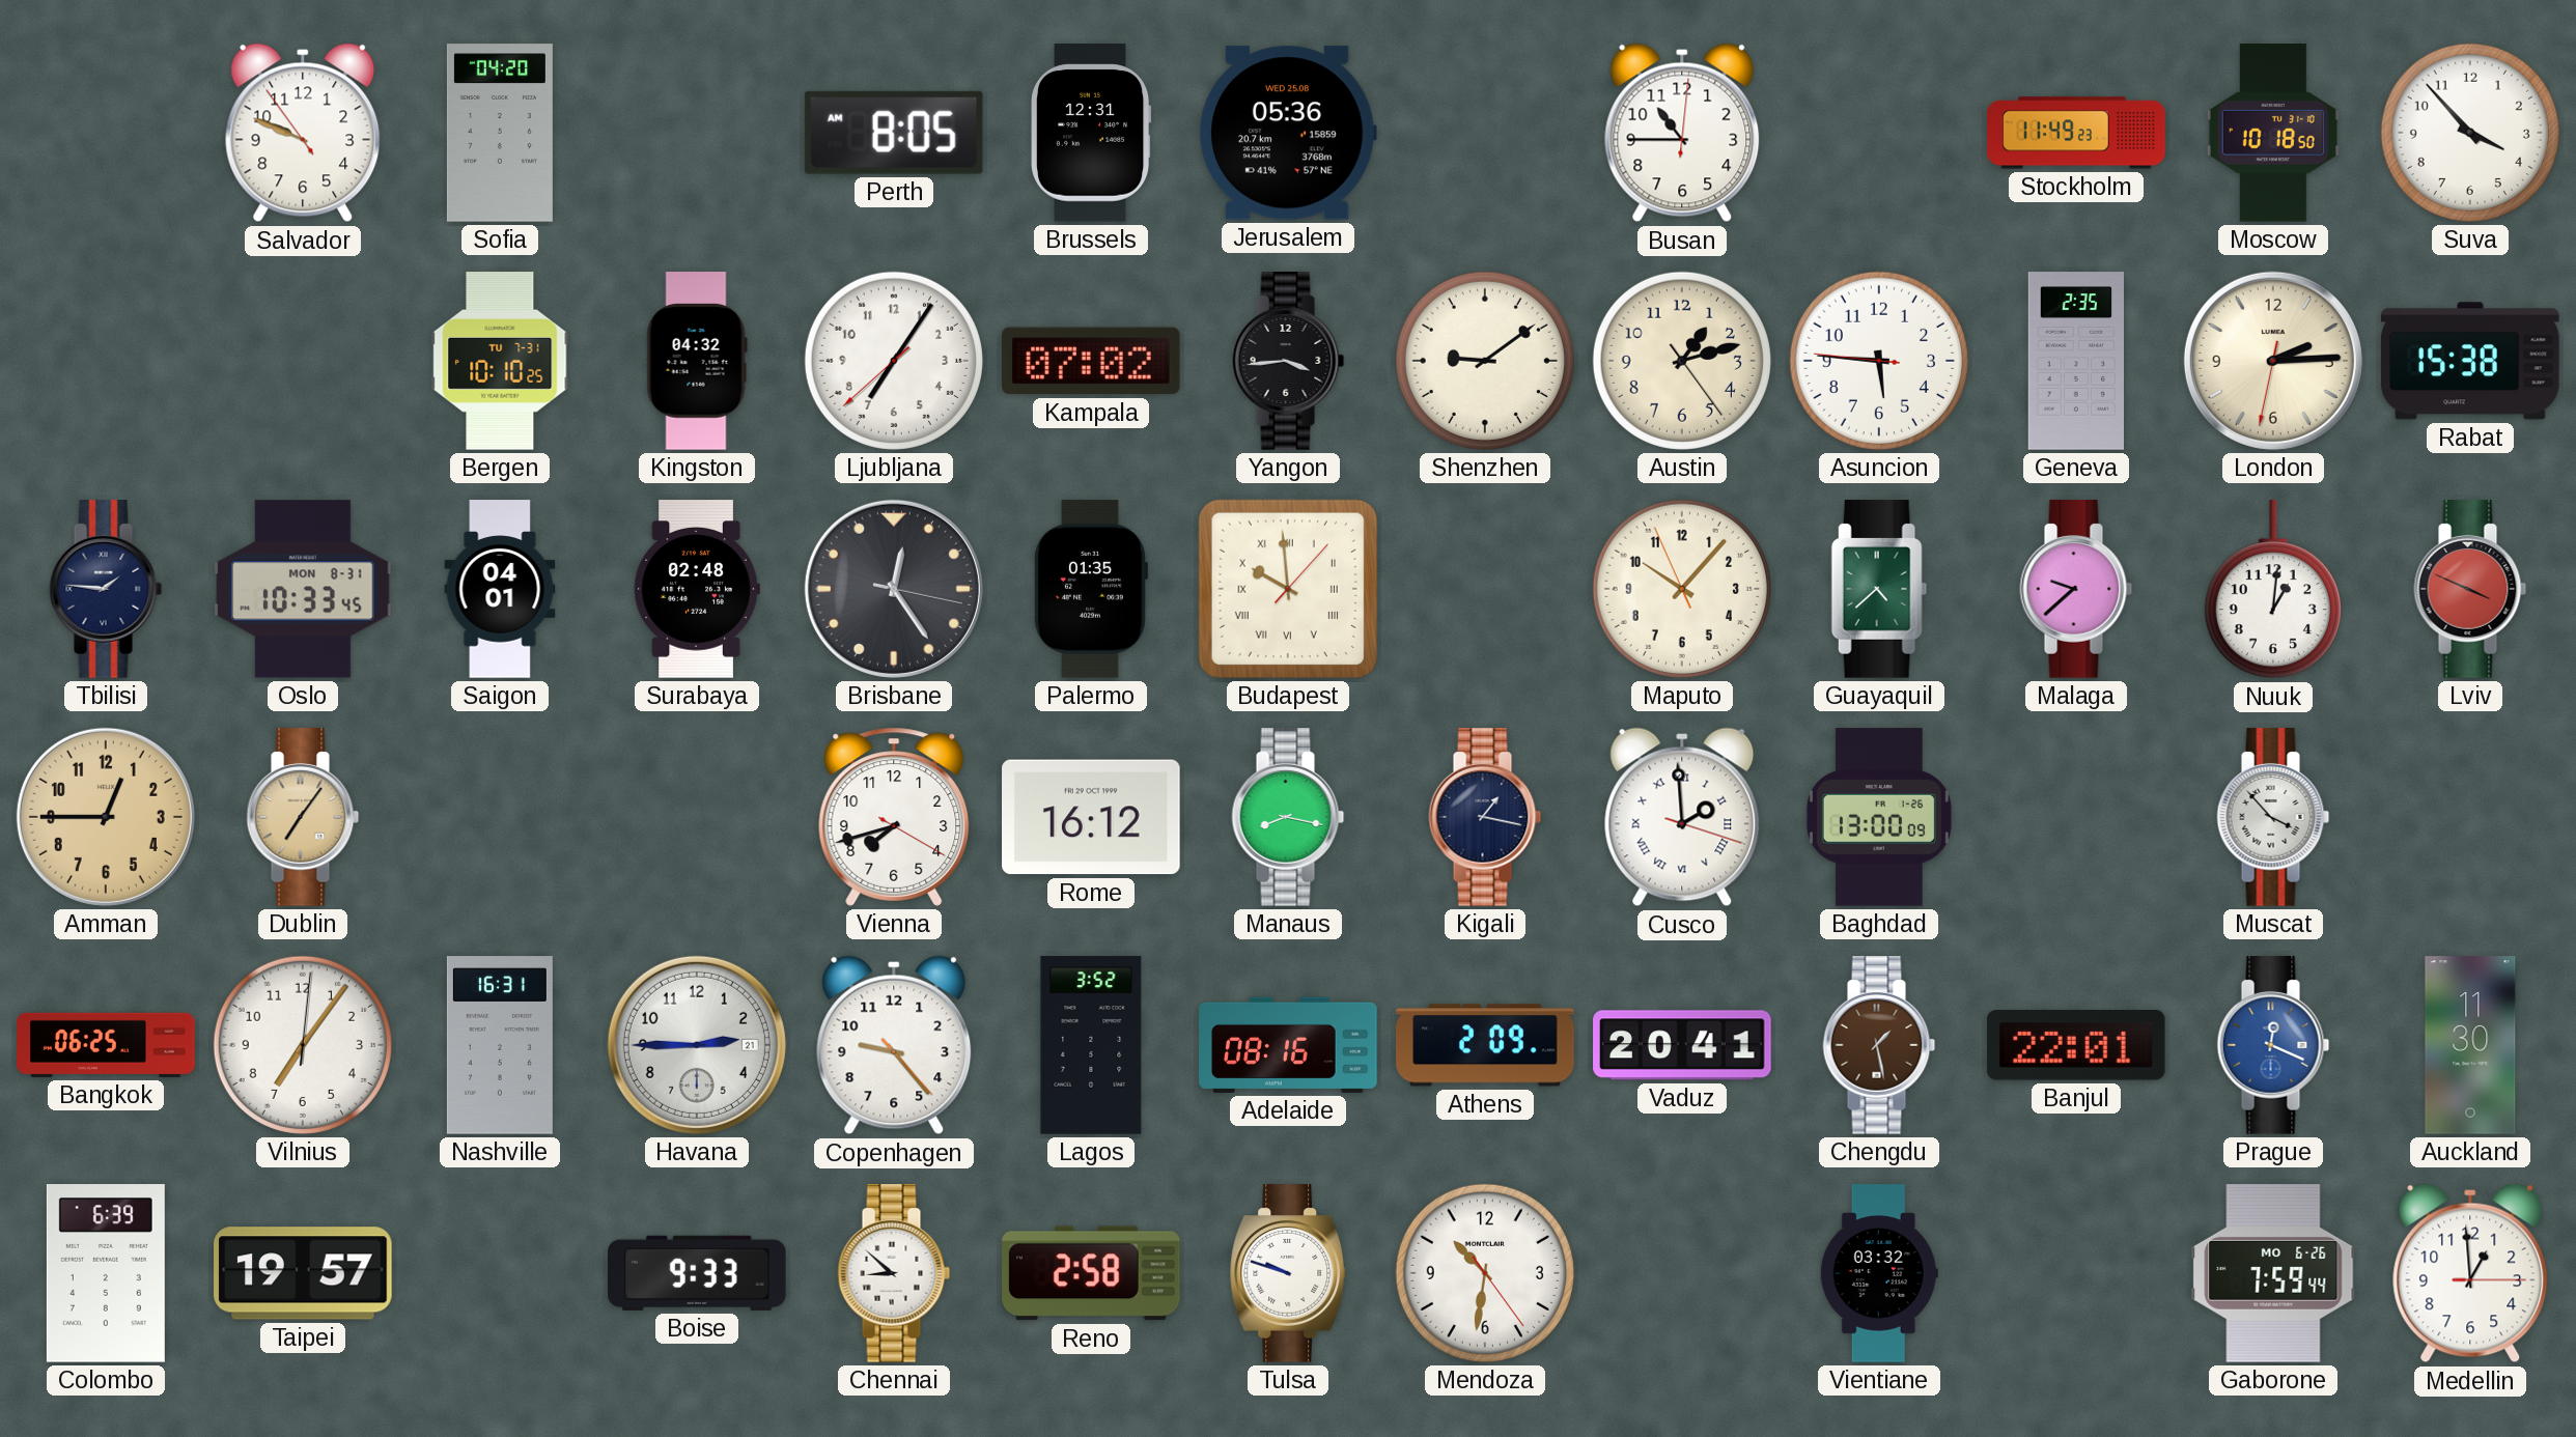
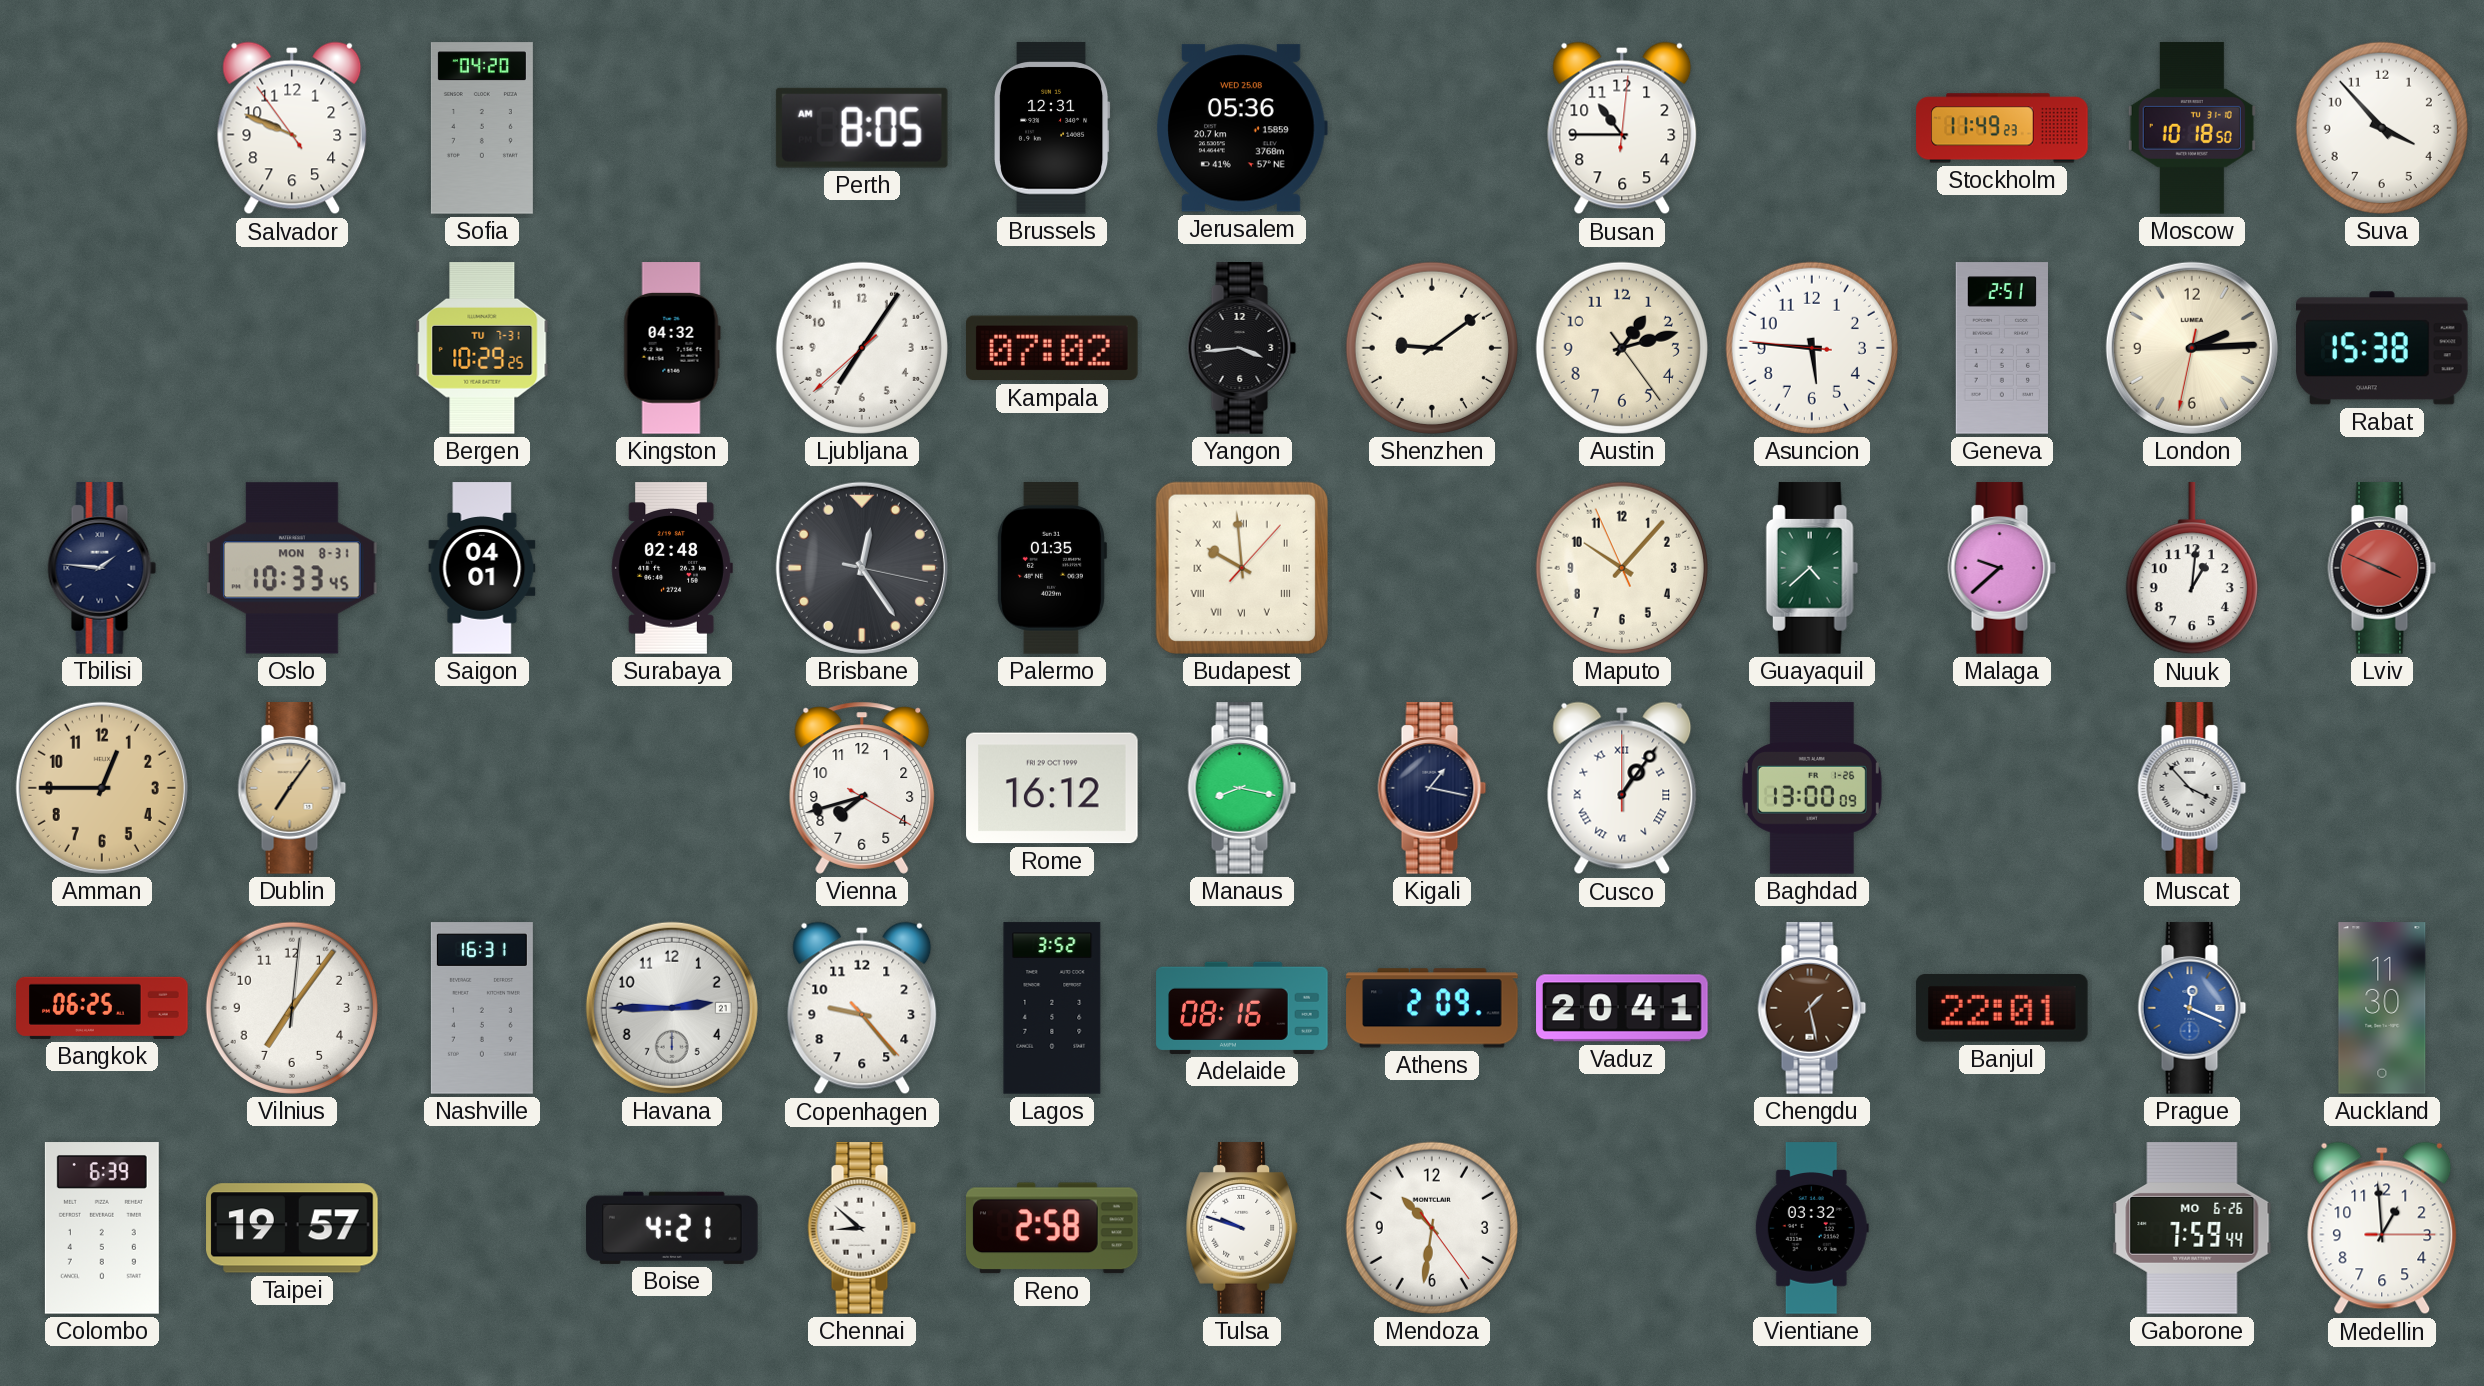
Bergen: 10:10 -> 10:29
Geneva: 2:35 -> 2:51
Cusco: 1:59 -> 1:06
Boise: 9:33 -> 4:21
